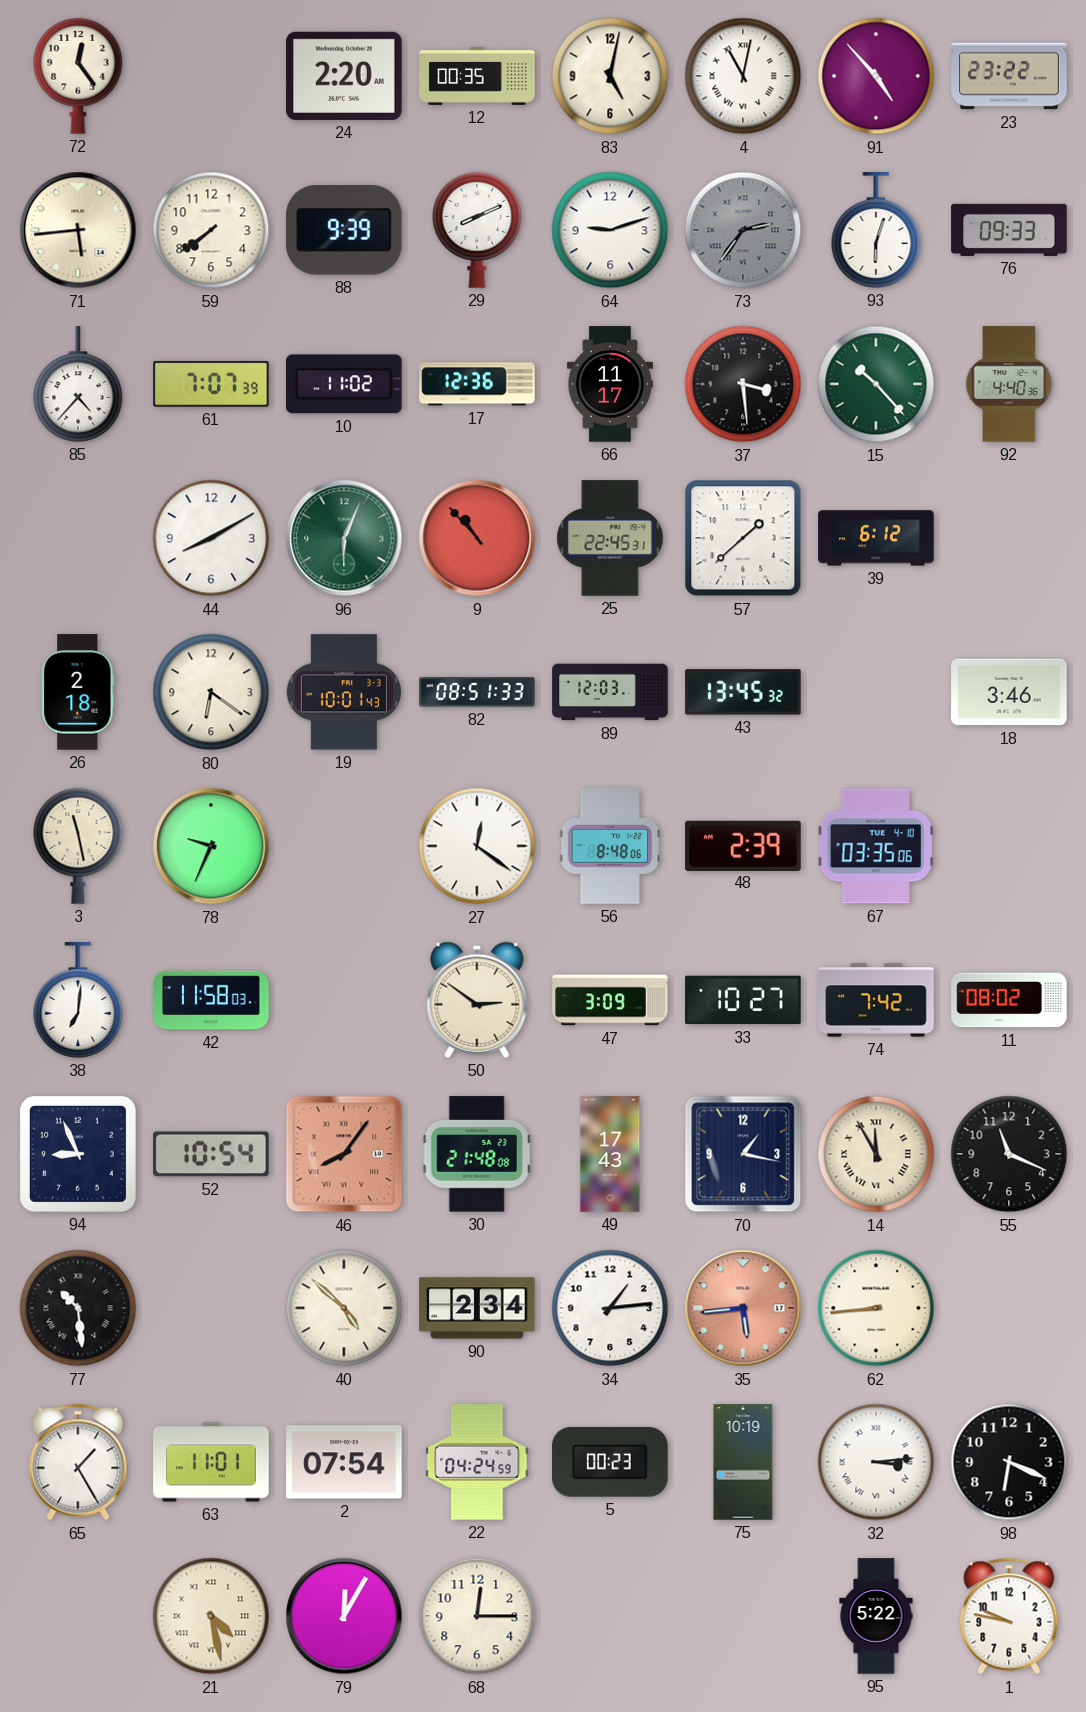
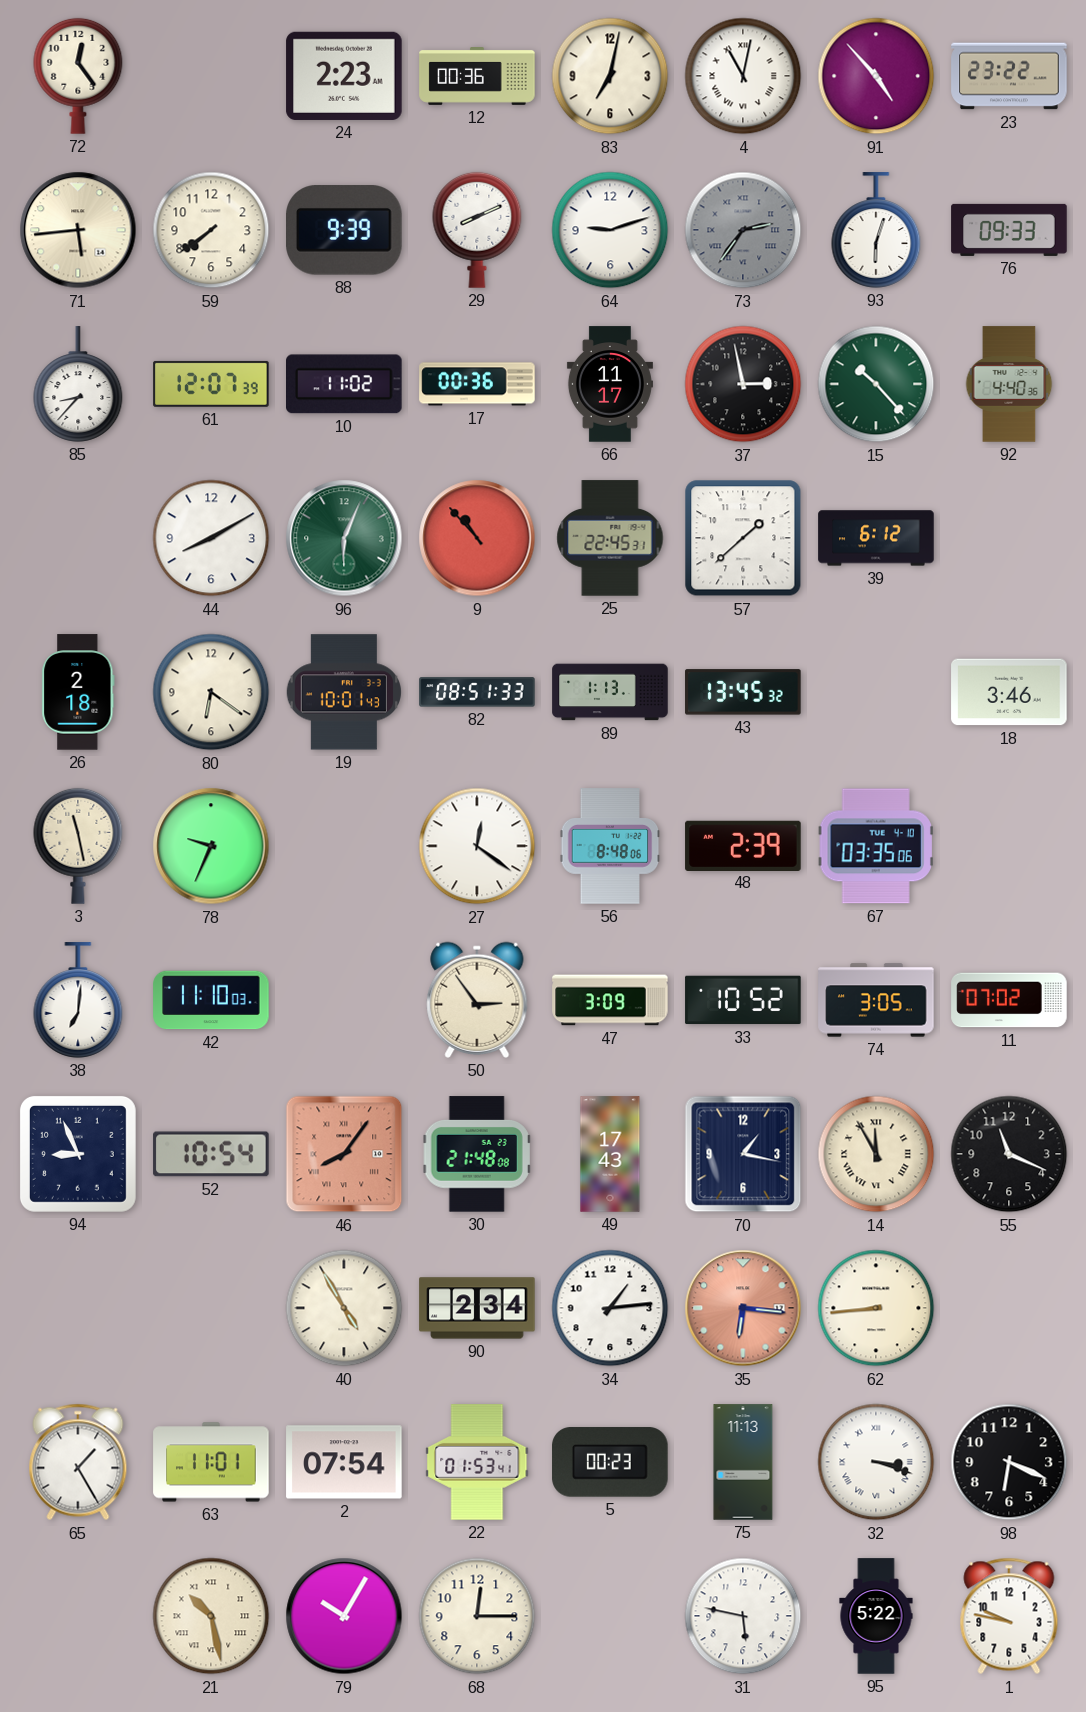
24: 2:20 -> 2:23
12: 00:35 -> 00:36
83: 5:02 -> 7:02
85: 4:37 -> 8:37
61: 7:07 -> 12:07
17: 12:36 -> 00:36
37: 3:29 -> 2:58
89: 12:03 -> 1:13
42: 11:58 -> 11:10
50: 2:51 -> 2:54
33: 10:27 -> 10:52
74: 7:42 -> 3:05
11: 08:02 -> 07:02
77: 10:29 -> none
40: 4:52 -> 4:55
35: 5:44 -> 6:16
22: 04:24 -> 01:53
75: 10:19 -> 11:13
32: 3:14 -> 3:18
21: 4:28 -> 10:28
79: 12:05 -> 10:05
31: none -> 5:47
